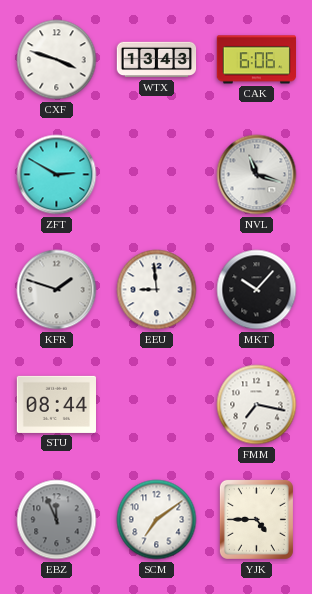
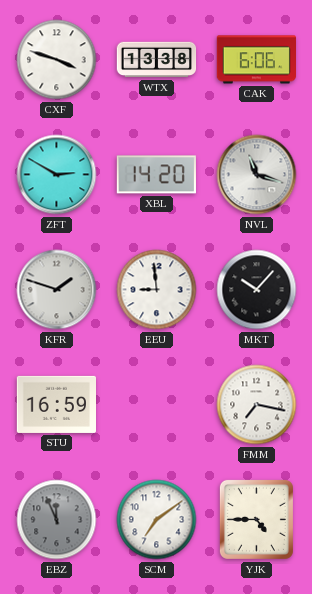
WTX: 13:43 -> 13:38
XBL: none -> 14:20
STU: 08:44 -> 16:59
